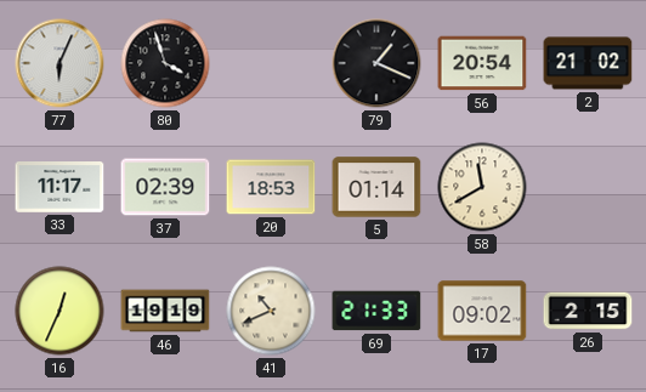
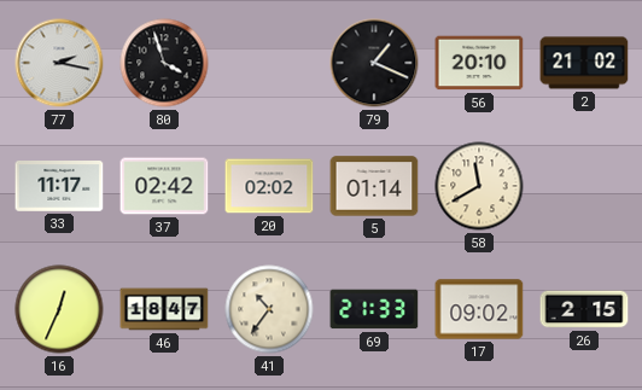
77: 6:04 -> 2:17
56: 20:54 -> 20:10
37: 02:39 -> 02:42
20: 18:53 -> 02:02
46: 19:19 -> 18:47
41: 10:41 -> 10:36
